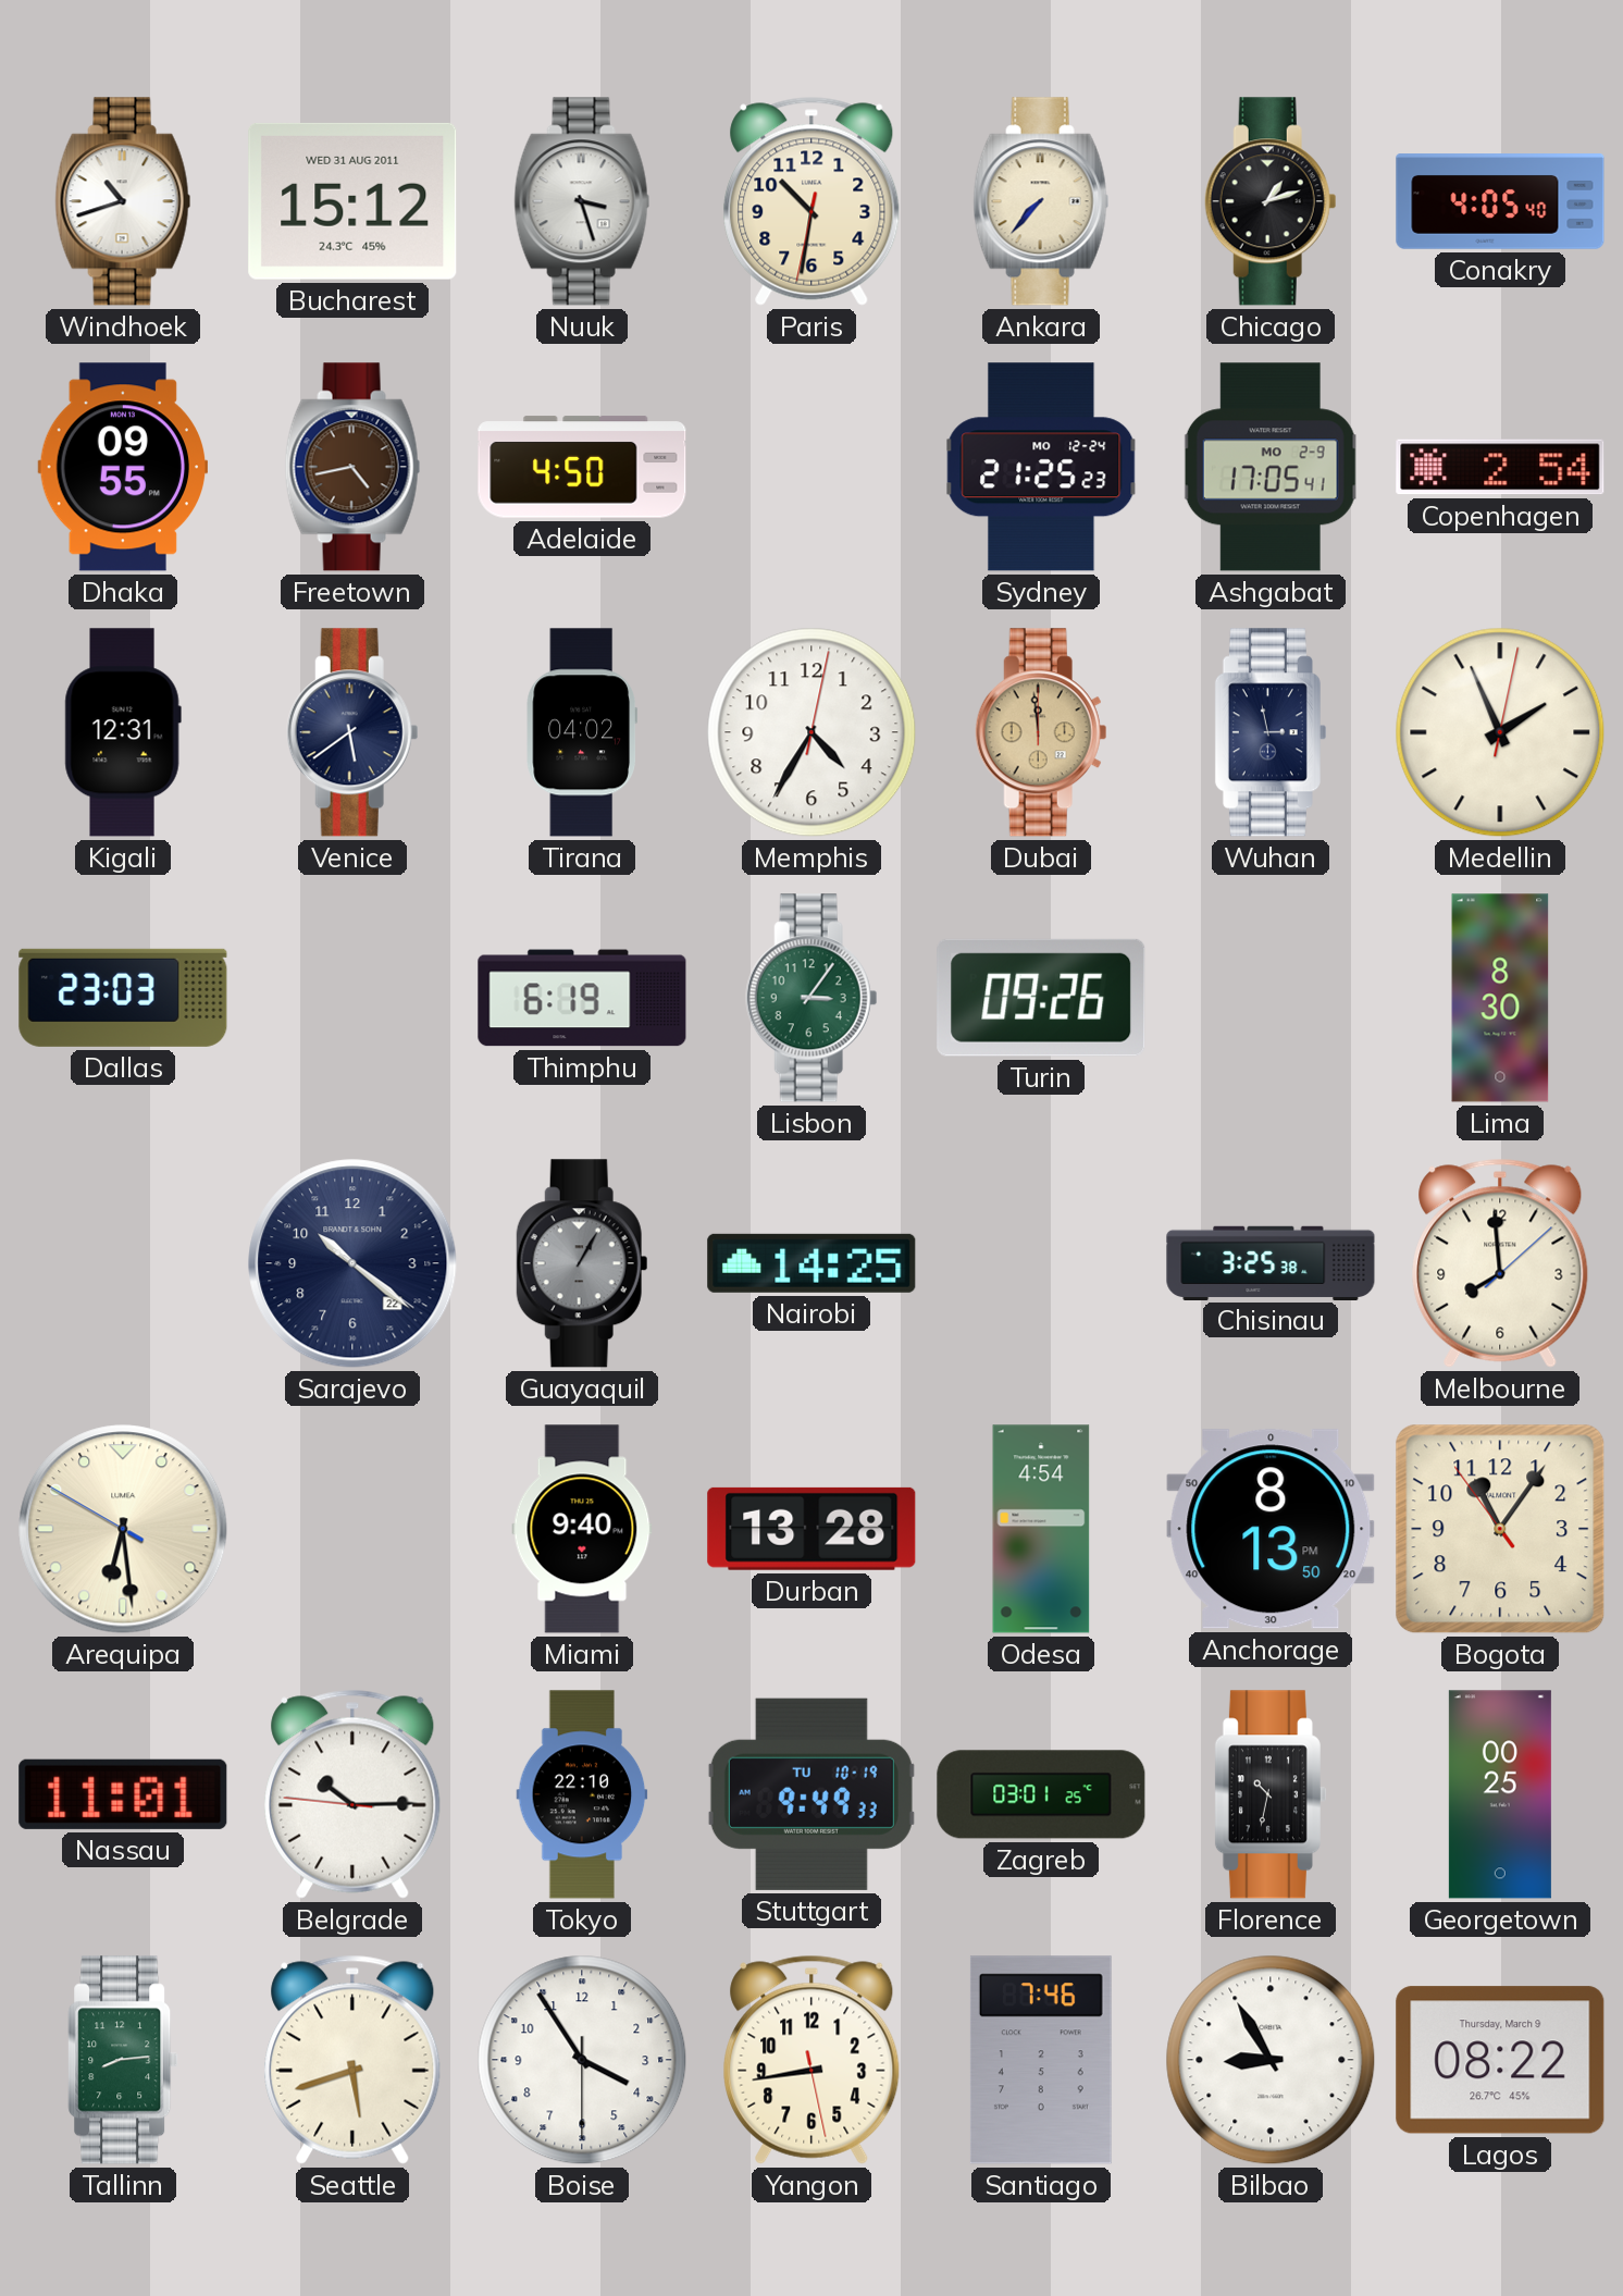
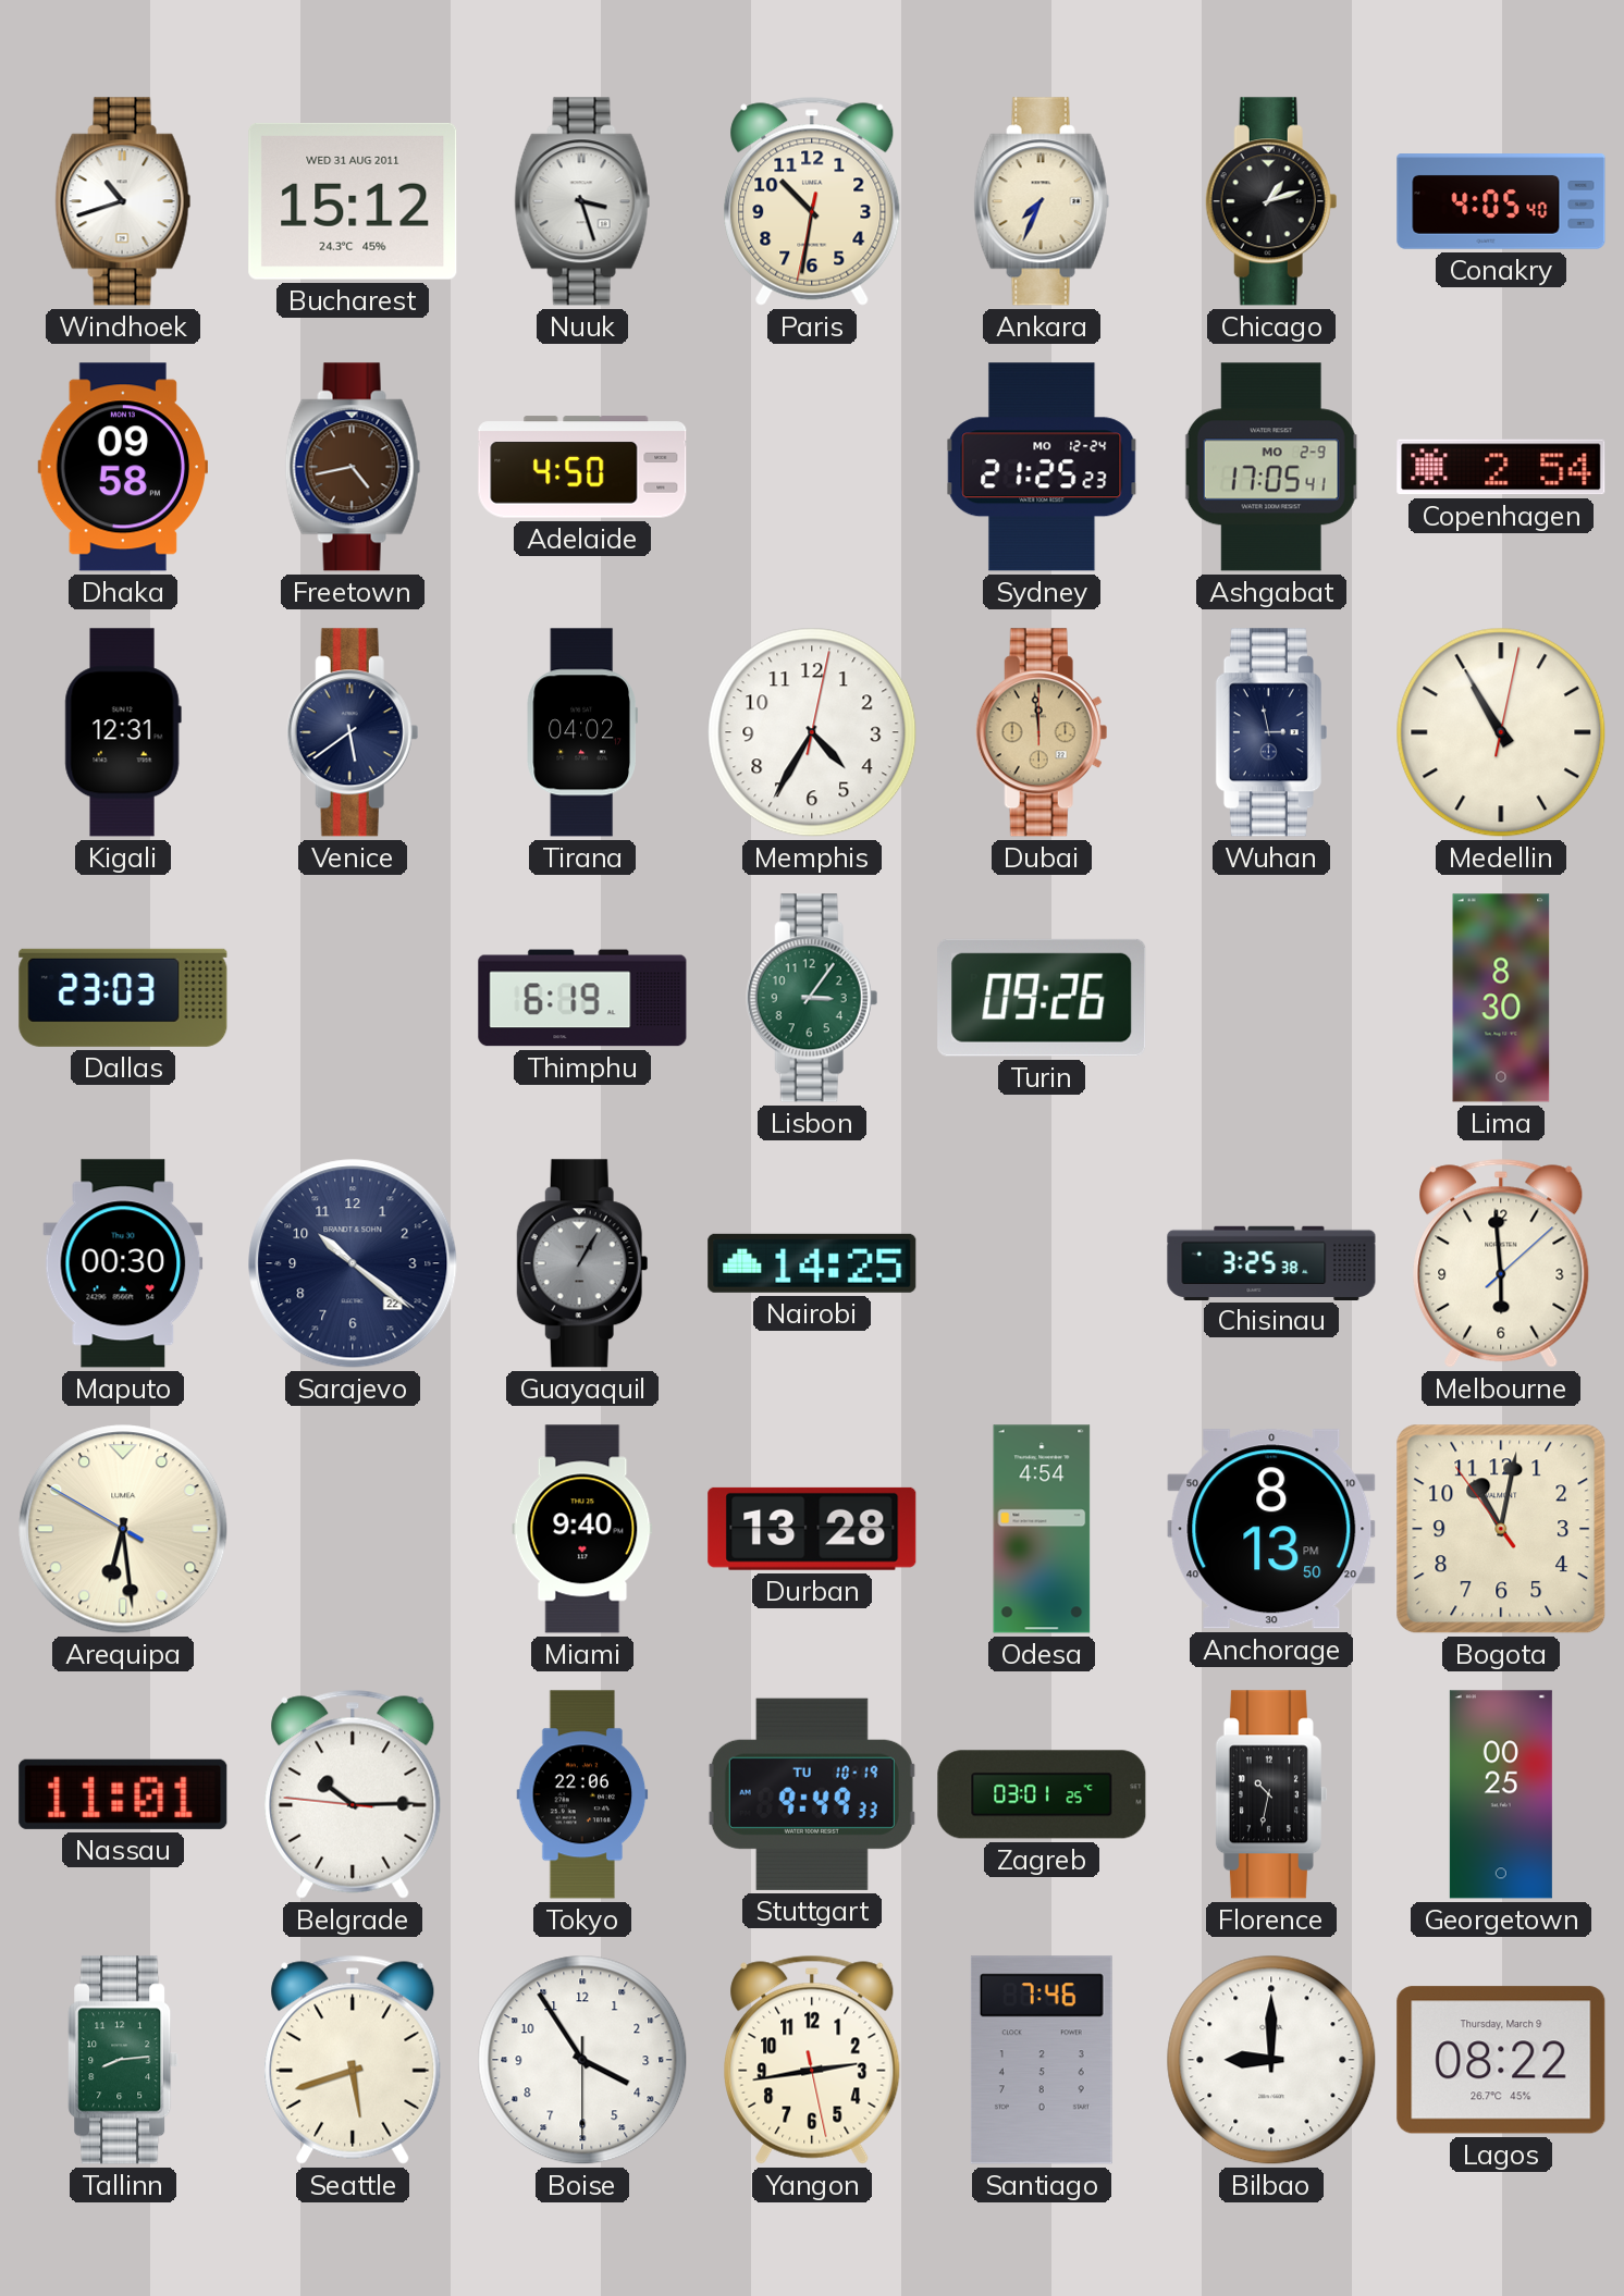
Ankara: 7:37 -> 7:34
Dhaka: 09:55 -> 09:58
Medellin: 1:56 -> 10:55
Maputo: none -> 00:30
Melbourne: 7:59 -> 5:59
Bogota: 11:05 -> 11:01
Tokyo: 22:10 -> 22:06
Yangon: 8:43 -> 2:43
Bilbao: 8:55 -> 9:00
